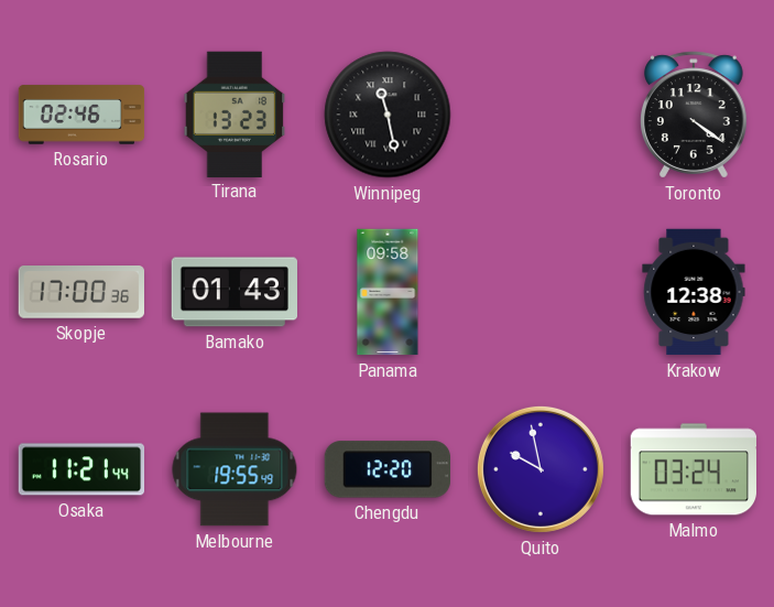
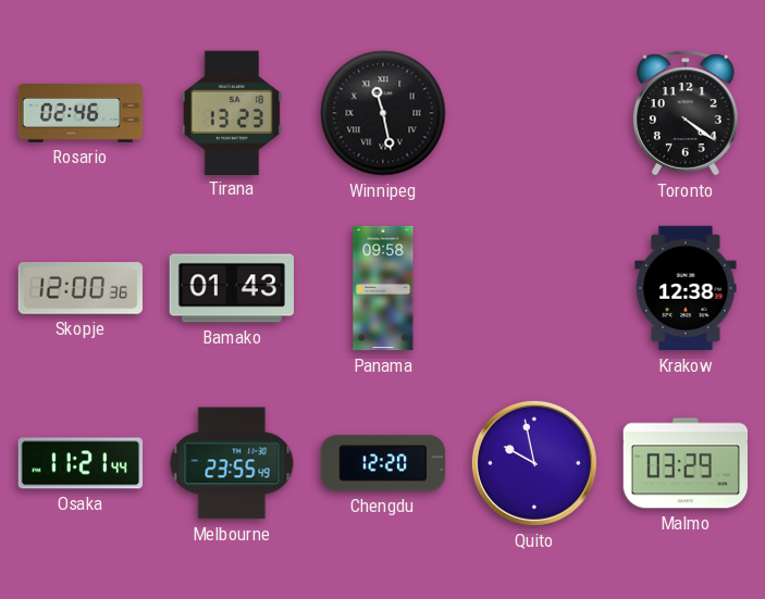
Skopje: 17:00 -> 12:00
Melbourne: 19:55 -> 23:55
Malmo: 03:24 -> 03:29
